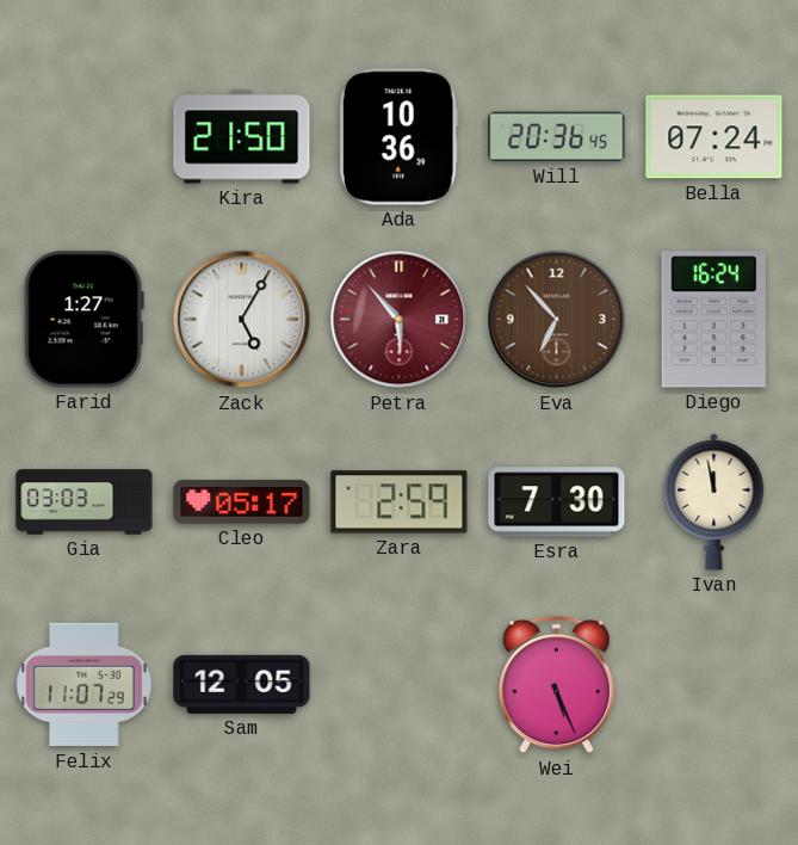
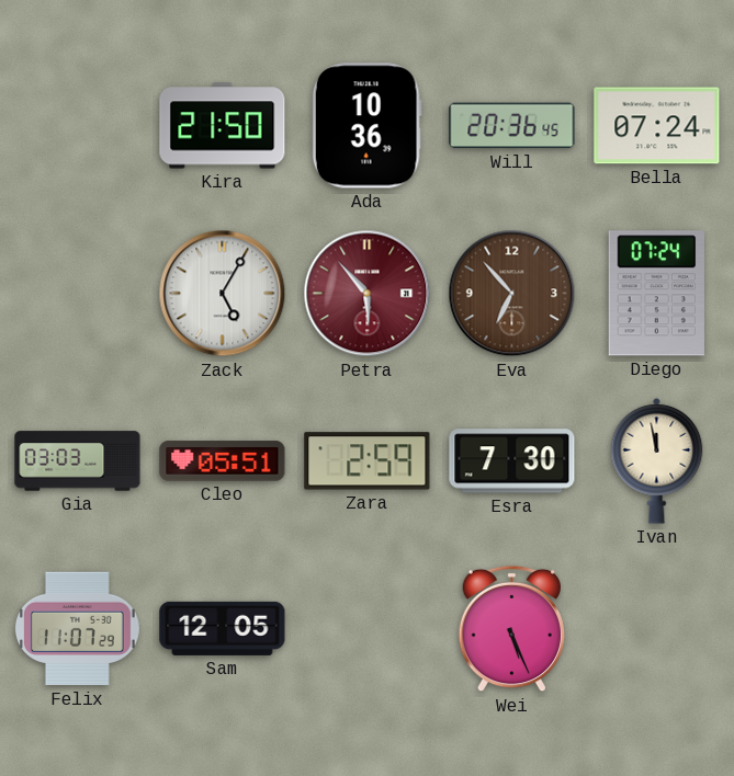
Farid: 1:27 -> none
Diego: 16:24 -> 07:24
Cleo: 05:17 -> 05:51
